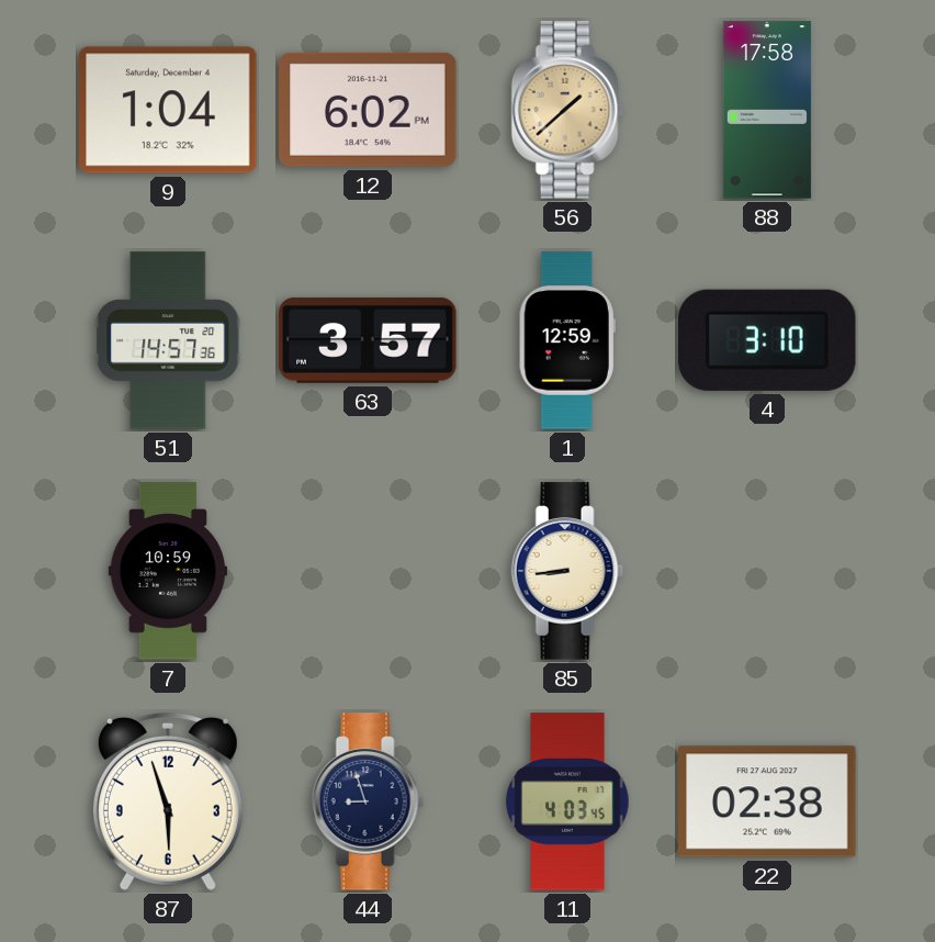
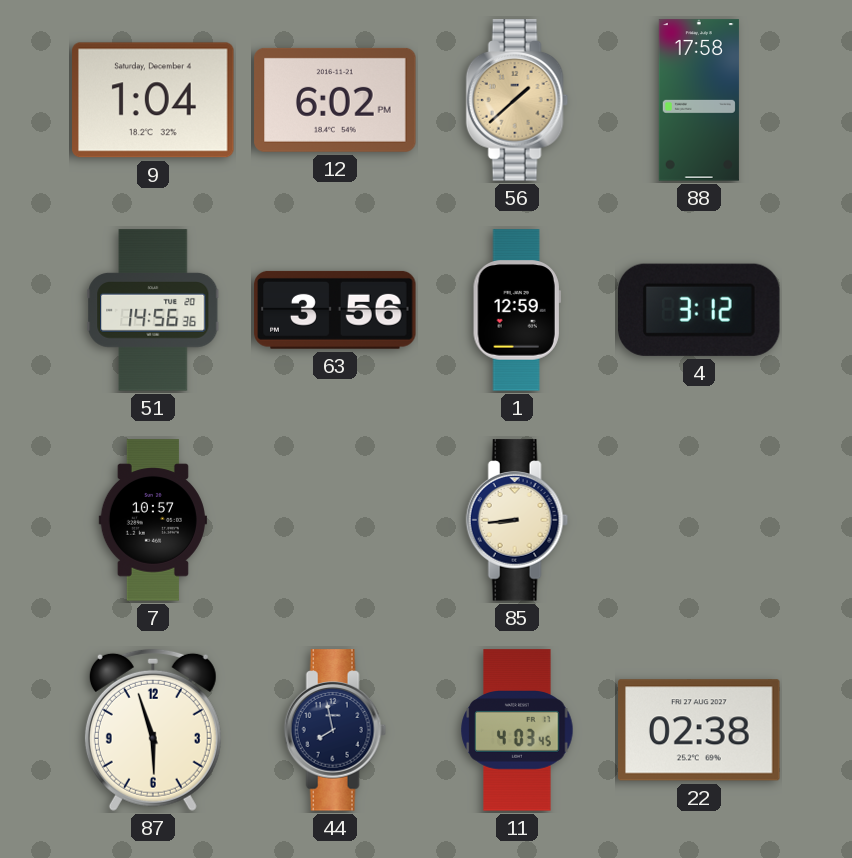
51: 14:57 -> 14:56
63: 3:57 -> 3:56
4: 3:10 -> 3:12
7: 10:59 -> 10:57
44: 8:57 -> 7:58
